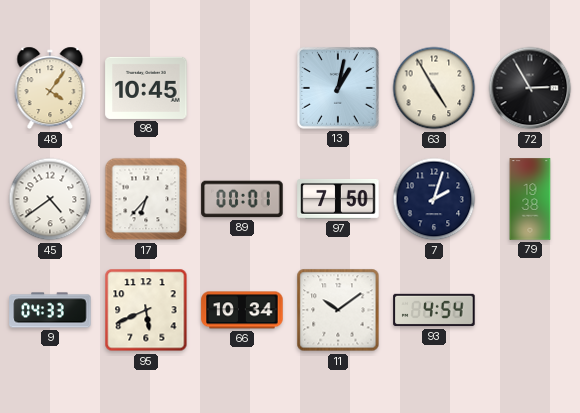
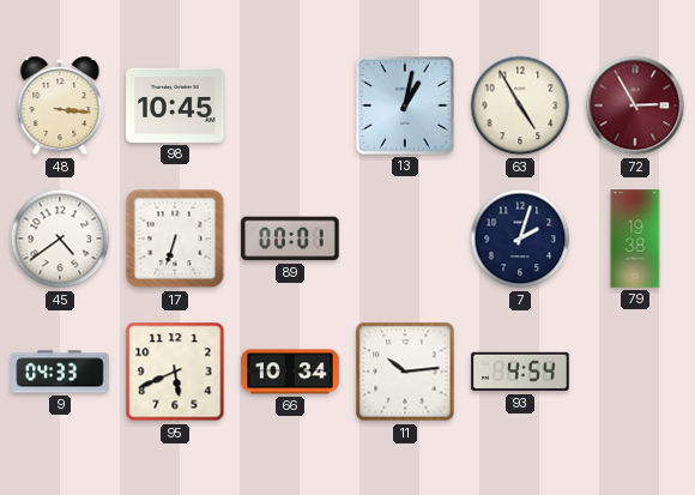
48: 4:06 -> 3:16
72 dial: black -> burgundy
17: 6:37 -> 6:33
97: 7:50 -> none
11: 10:09 -> 10:14
